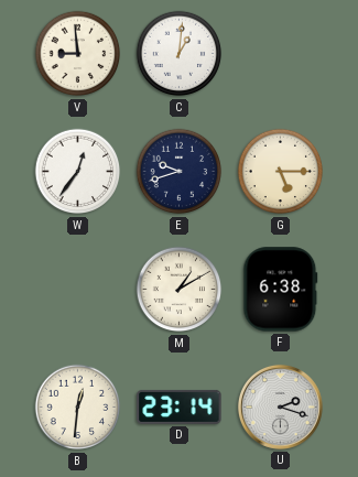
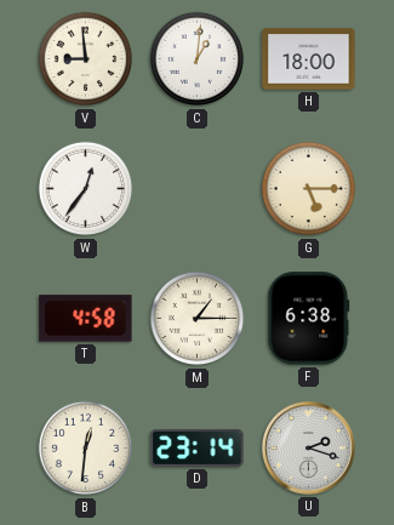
H: none -> 18:00
E: 9:42 -> none
T: none -> 4:58
M: 1:10 -> 1:15
